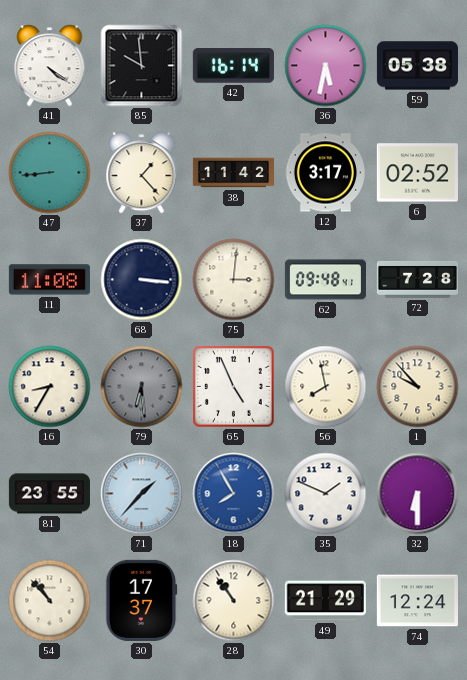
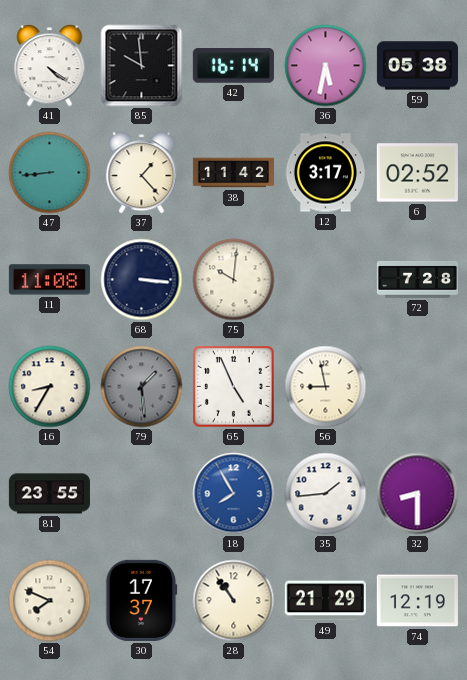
75: 3:01 -> 10:01
62: 09:48 -> none
79: 6:29 -> 1:29
56: 7:58 -> 8:58
1: 9:53 -> none
71: 1:37 -> none
35: 1:49 -> 1:44
32: 6:30 -> 8:30
54: 10:53 -> 7:49
74: 12:24 -> 12:19
